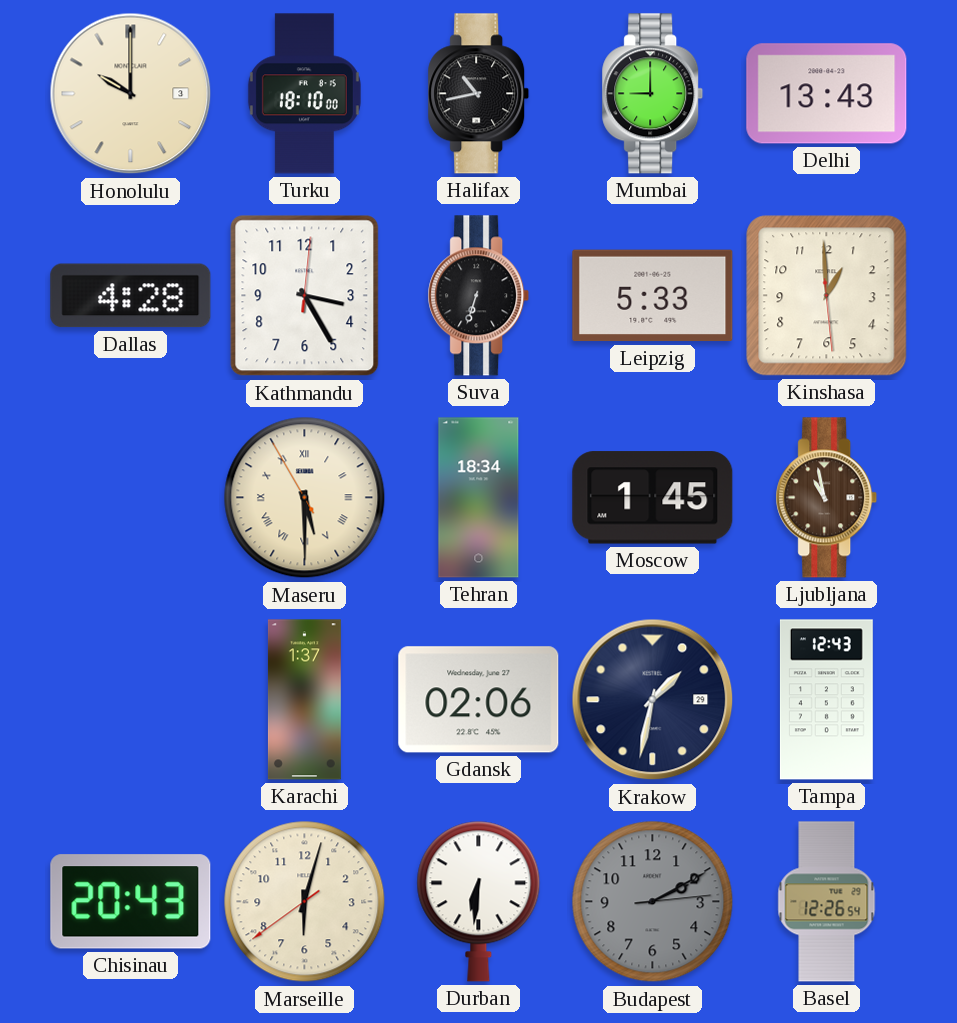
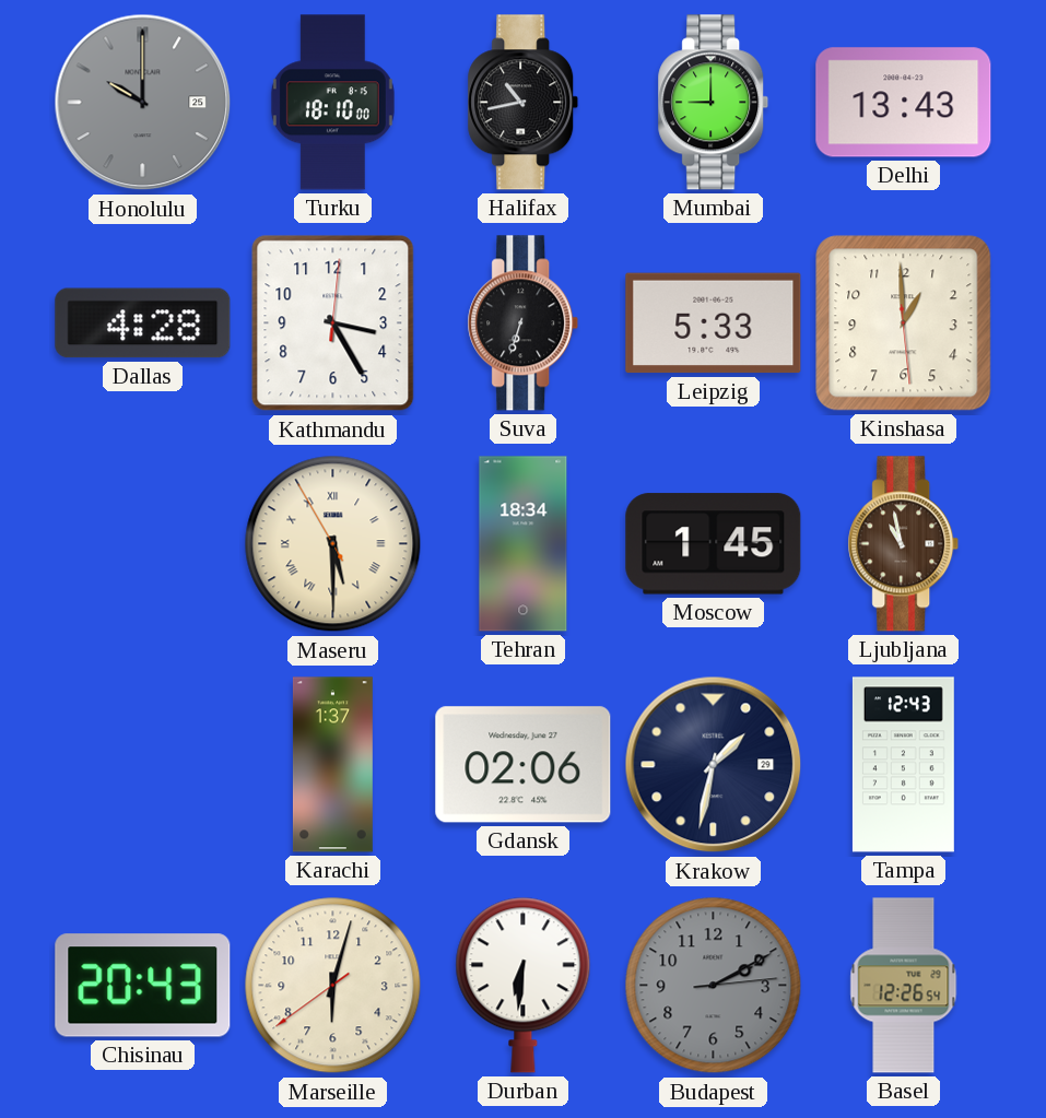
Honolulu date: 3 -> 25
Honolulu dial: cream -> grey
